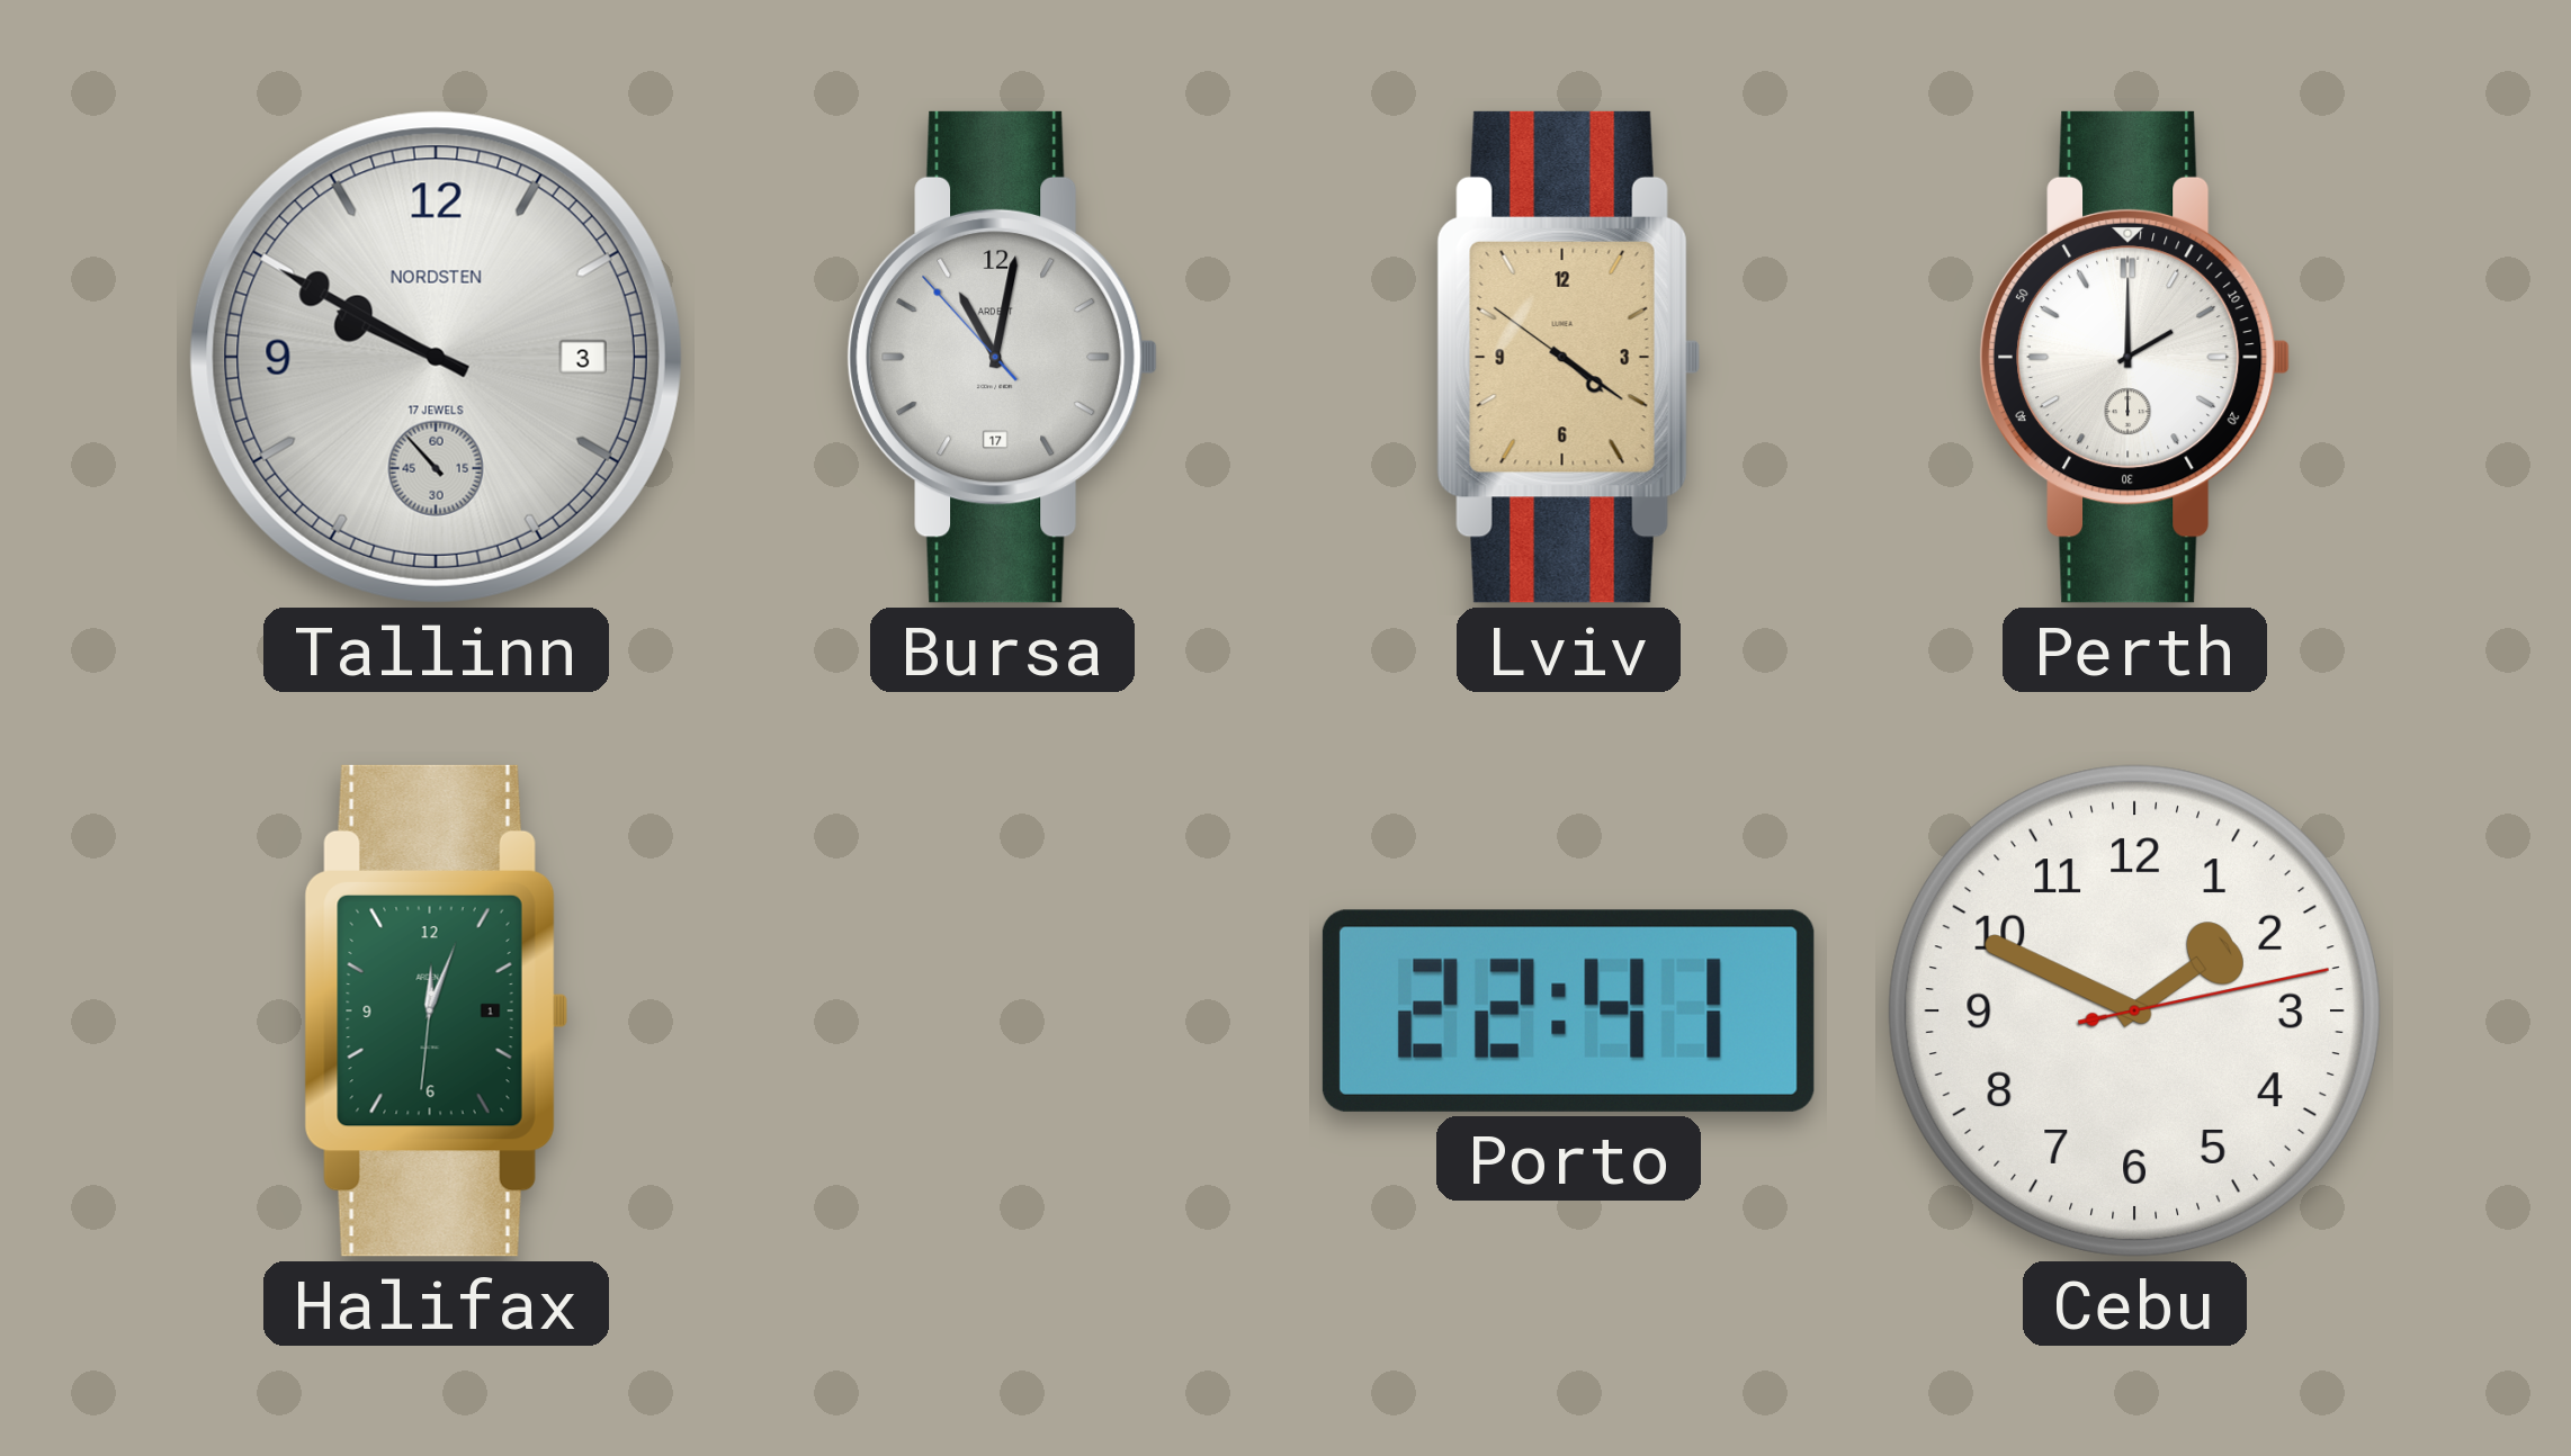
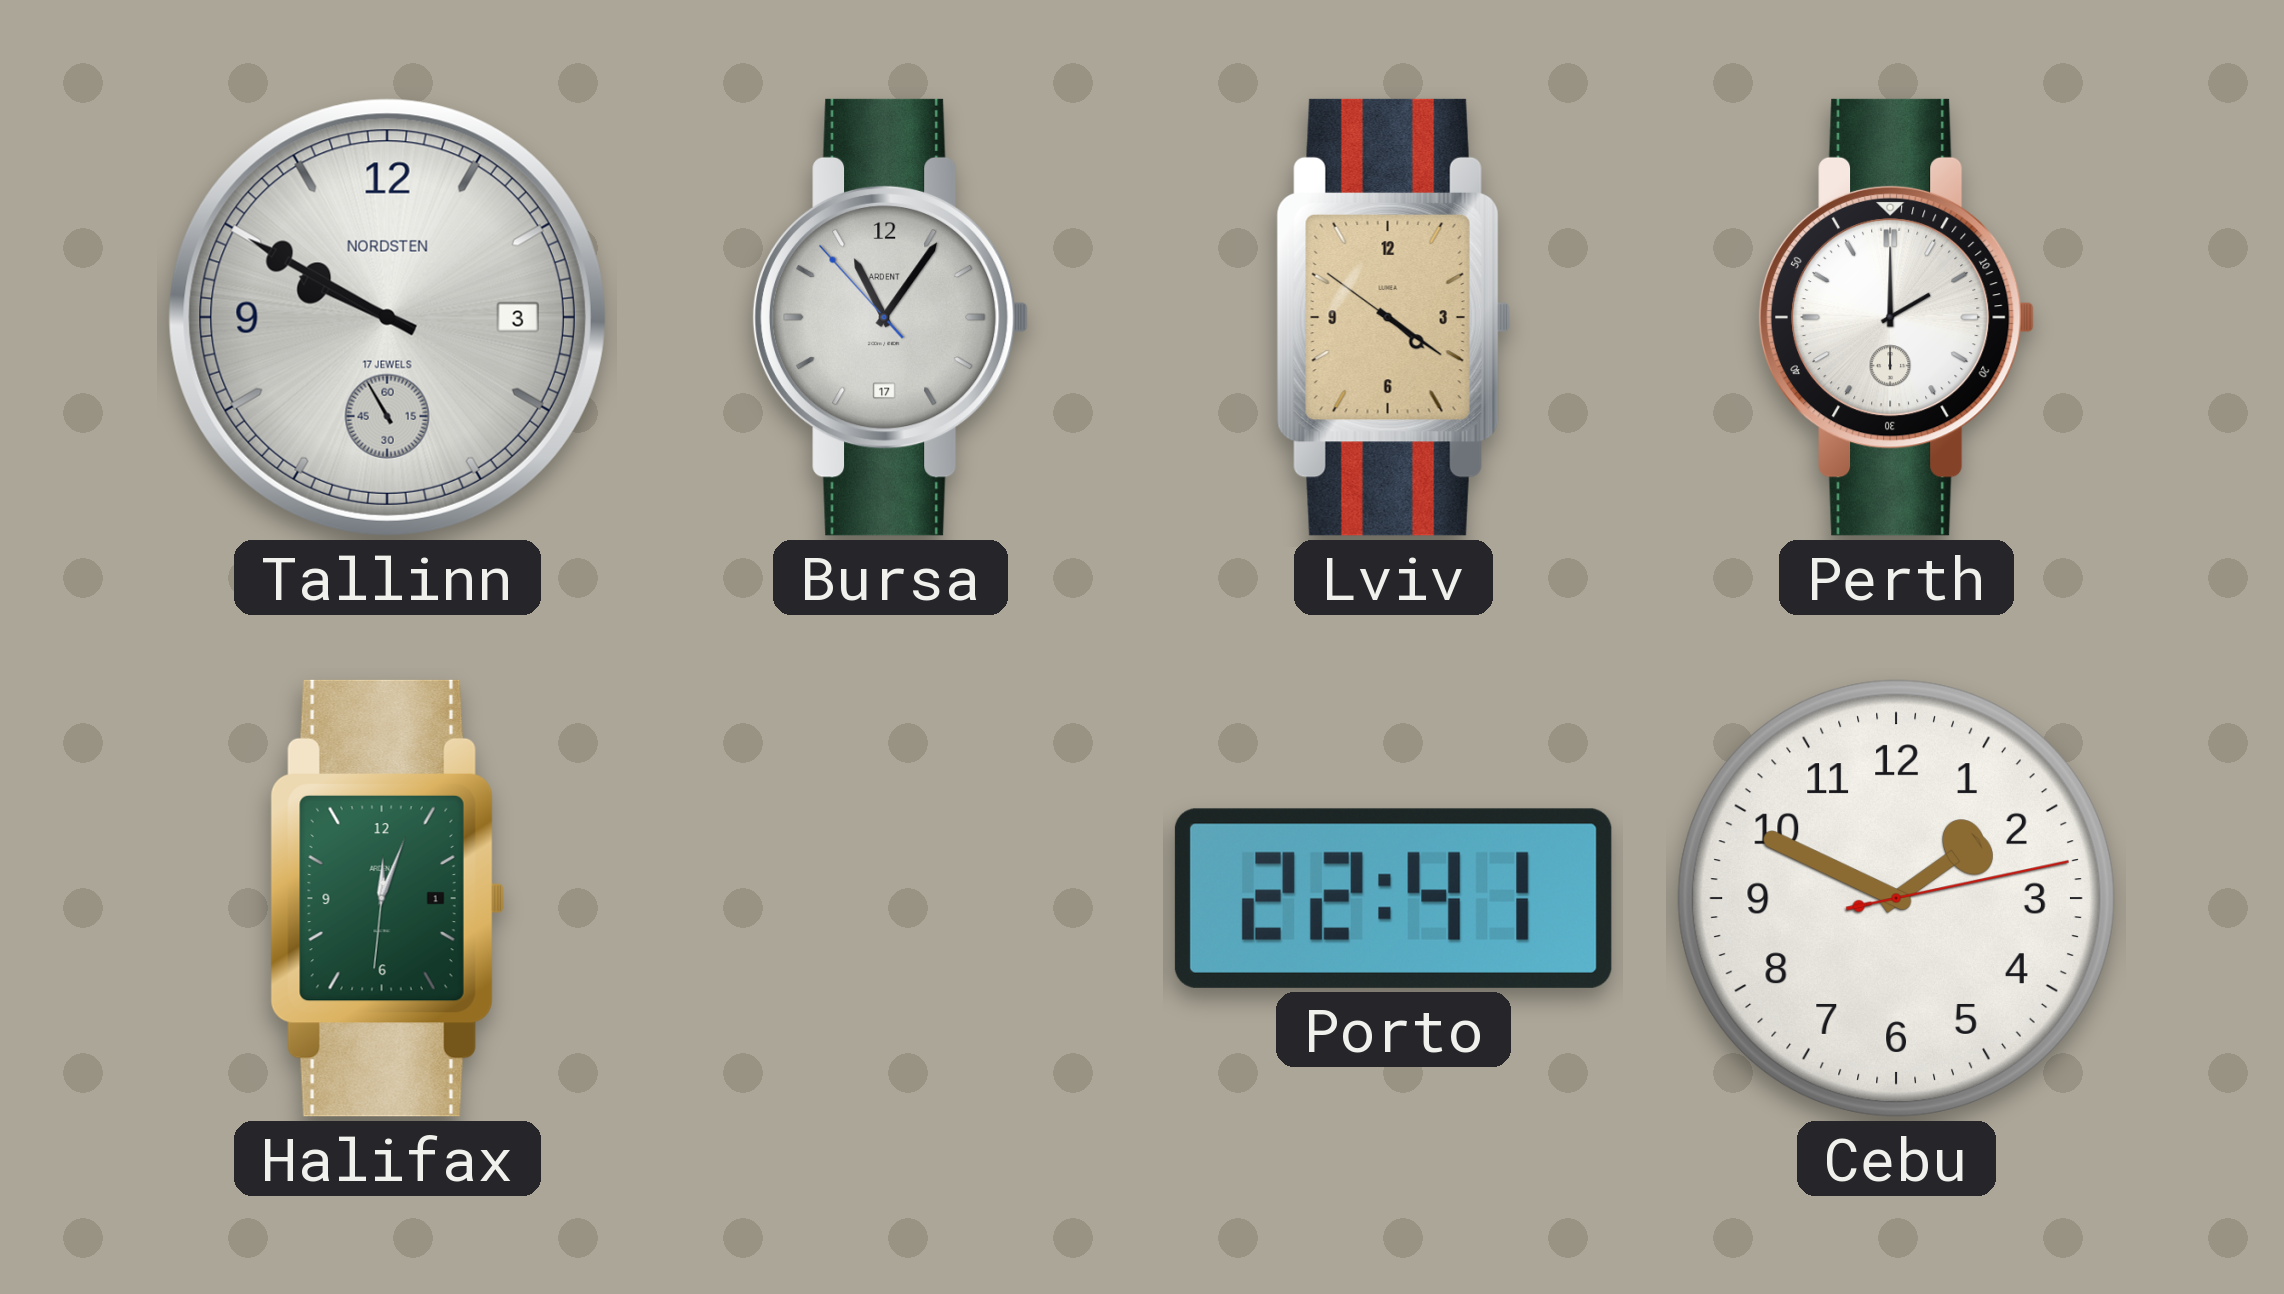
Tallinn: 9:49:53 -> 9:49:55
Bursa: 11:01 -> 11:05
